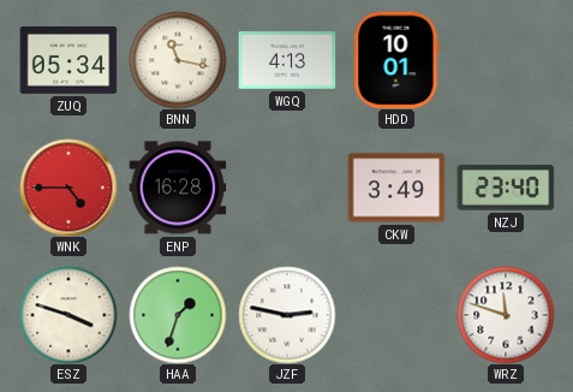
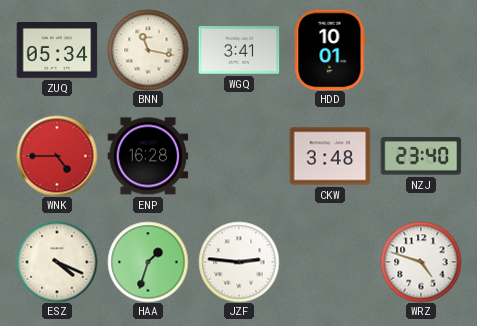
WGQ: 4:13 -> 3:41
CKW: 3:49 -> 3:48
ESZ: 3:48 -> 4:19
JZF: 2:47 -> 2:46
WRZ: 11:48 -> 4:48
